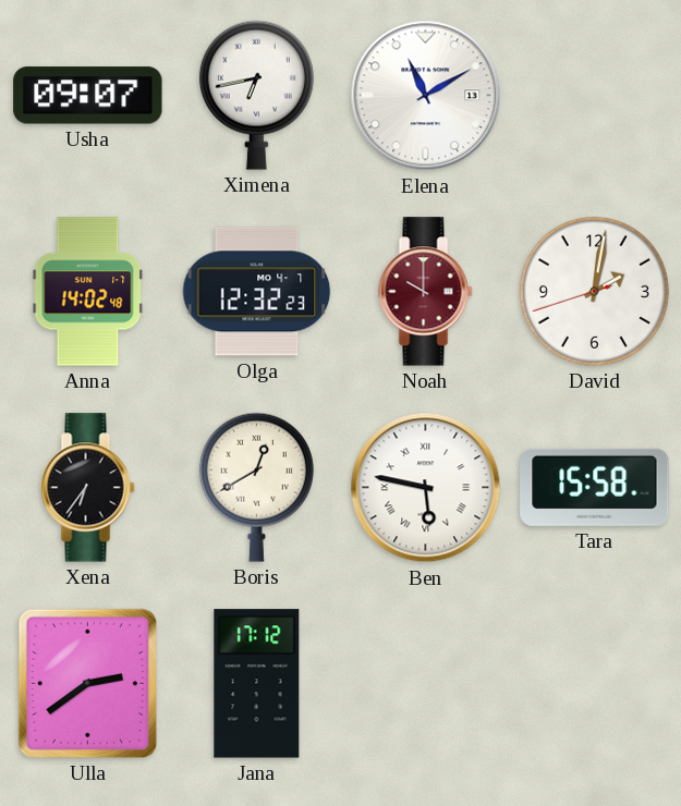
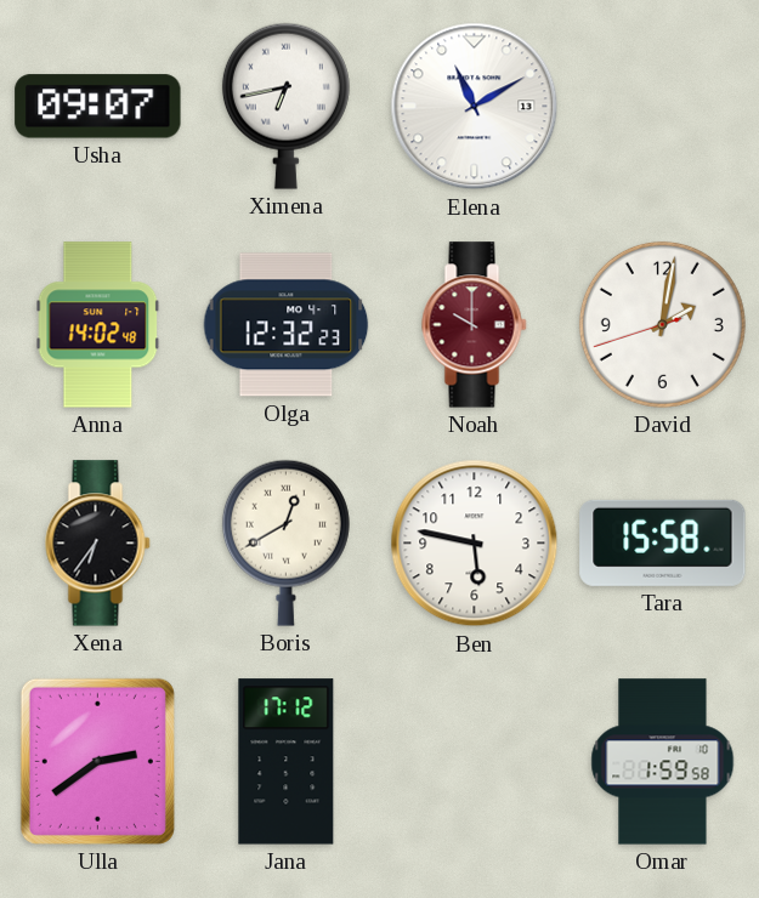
Ben numerals: Roman -> Arabic
Omar: none -> 1:59
